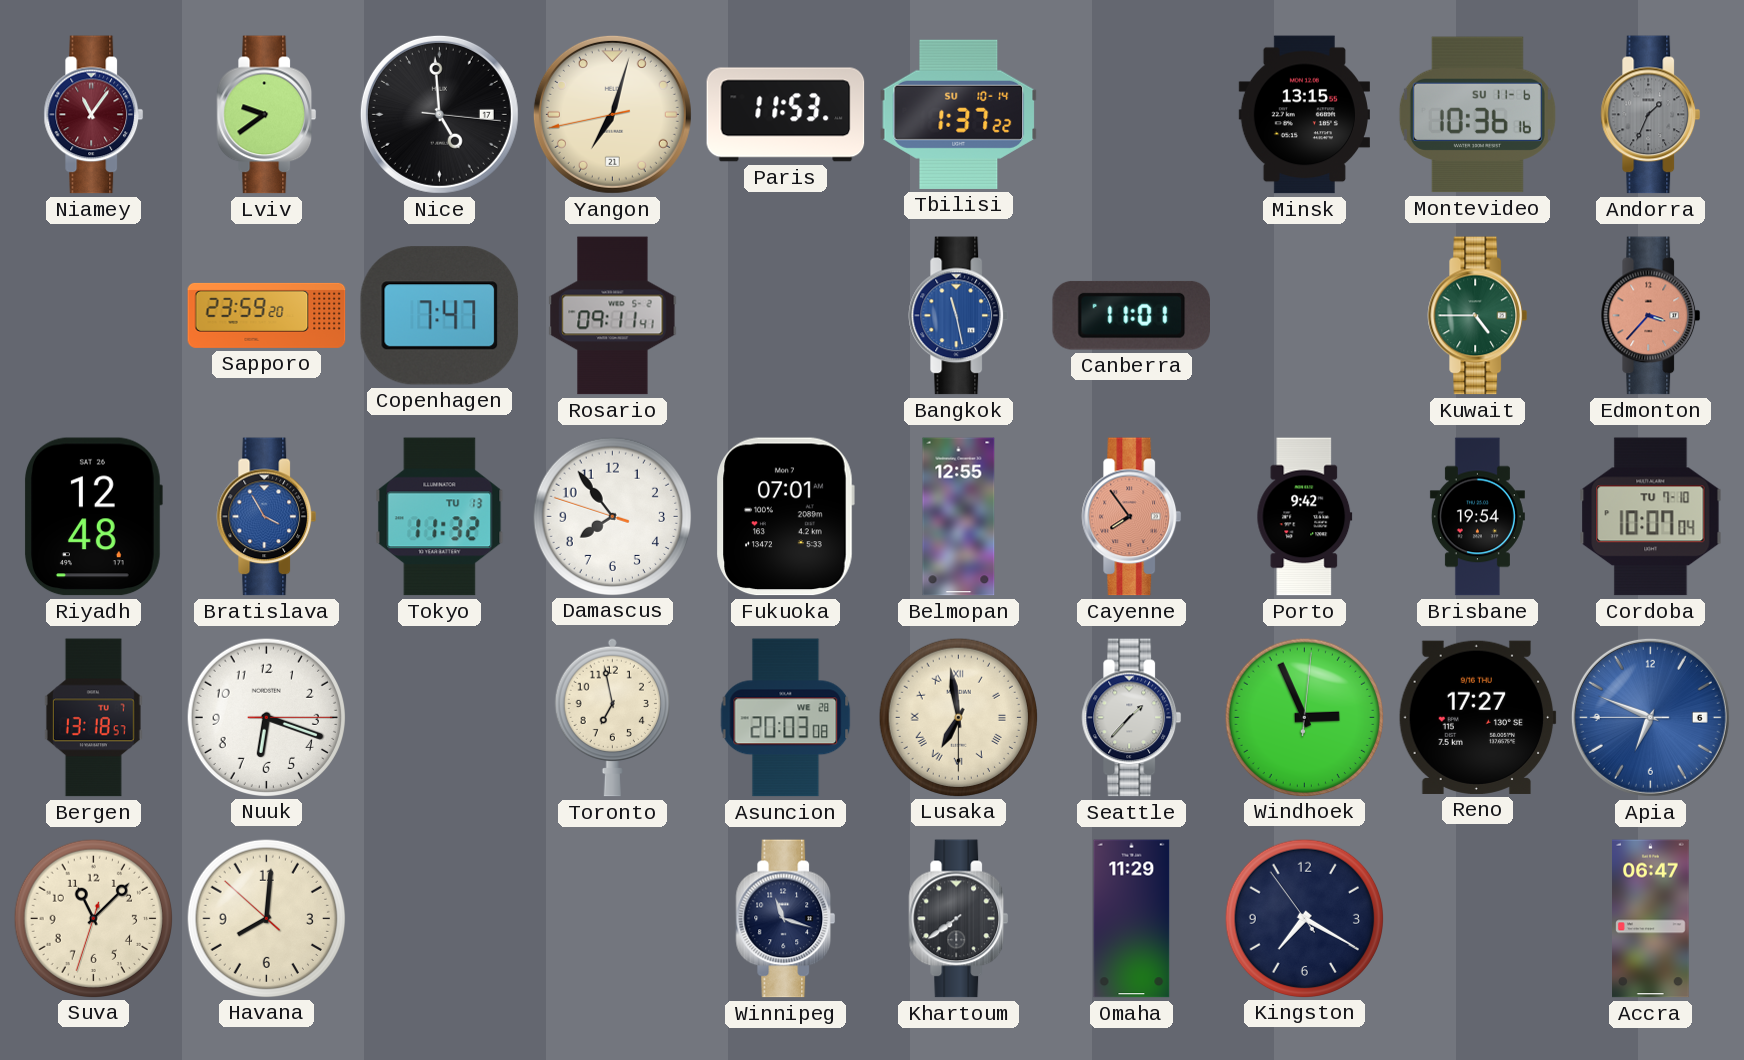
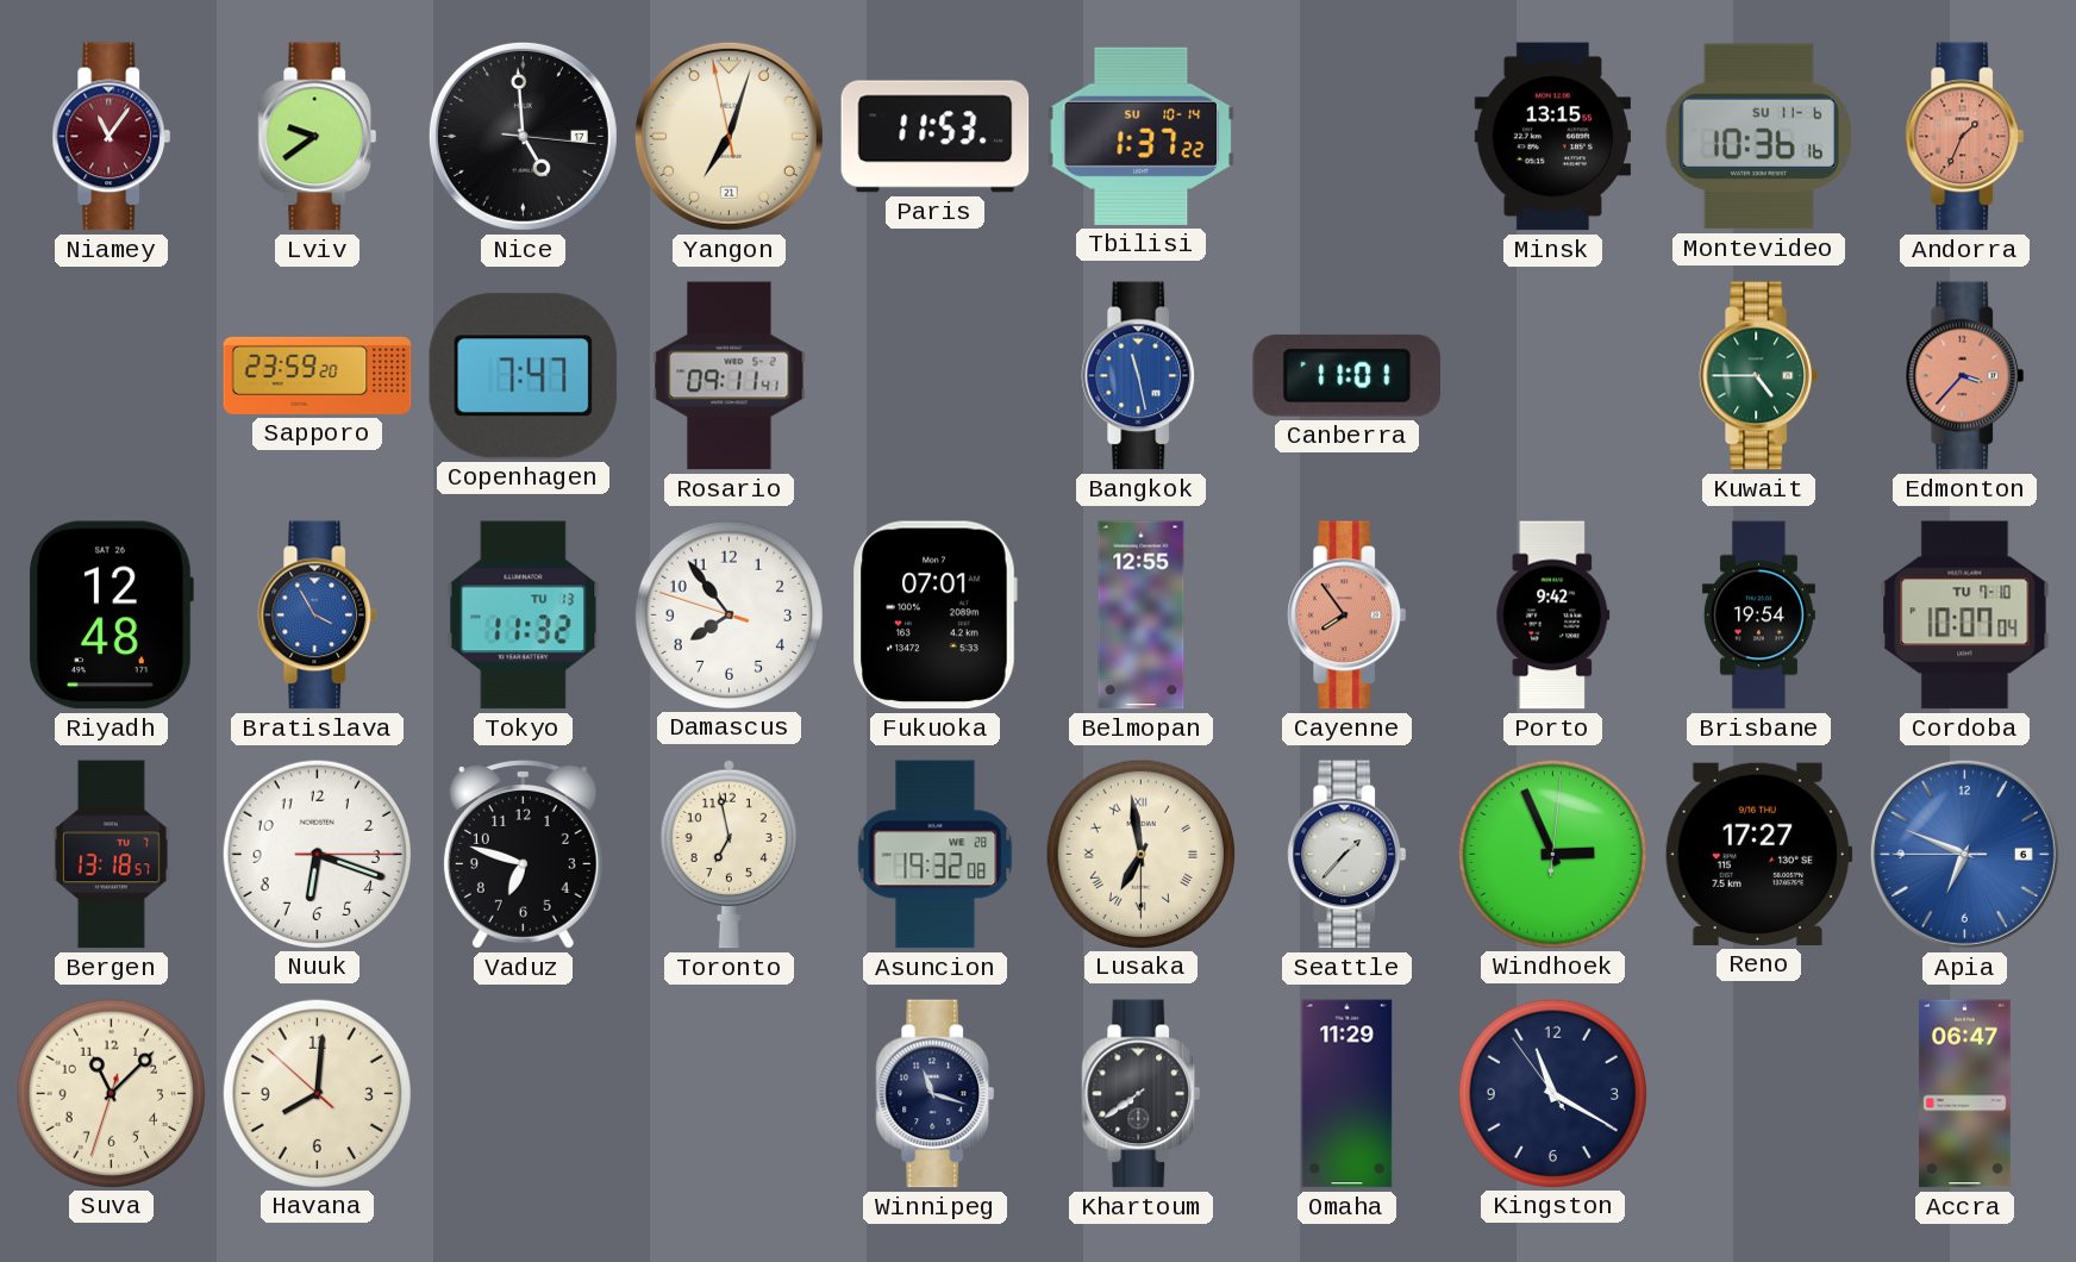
Yangon: 7:02:43 -> 7:02:58
Andorra dial: grey -> salmon
Vaduz: none -> 6:48
Asuncion: 20:03 -> 19:32
Kingston: 7:19 -> 11:19
